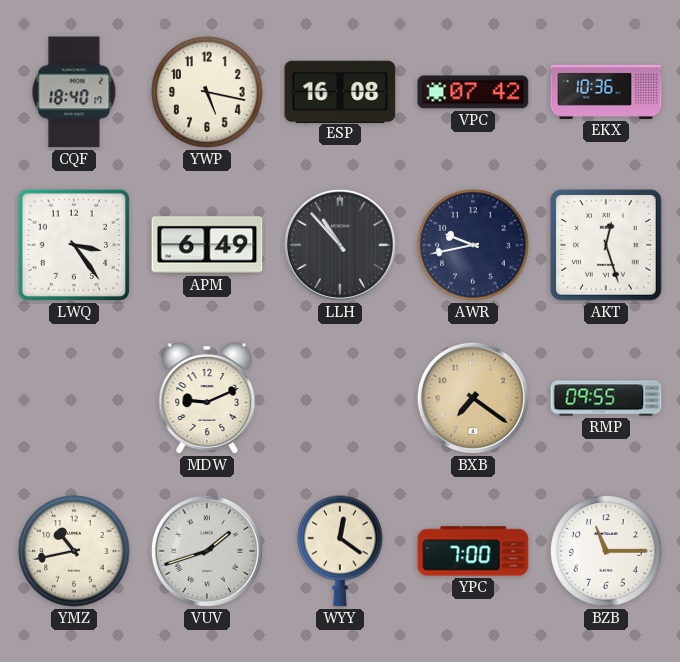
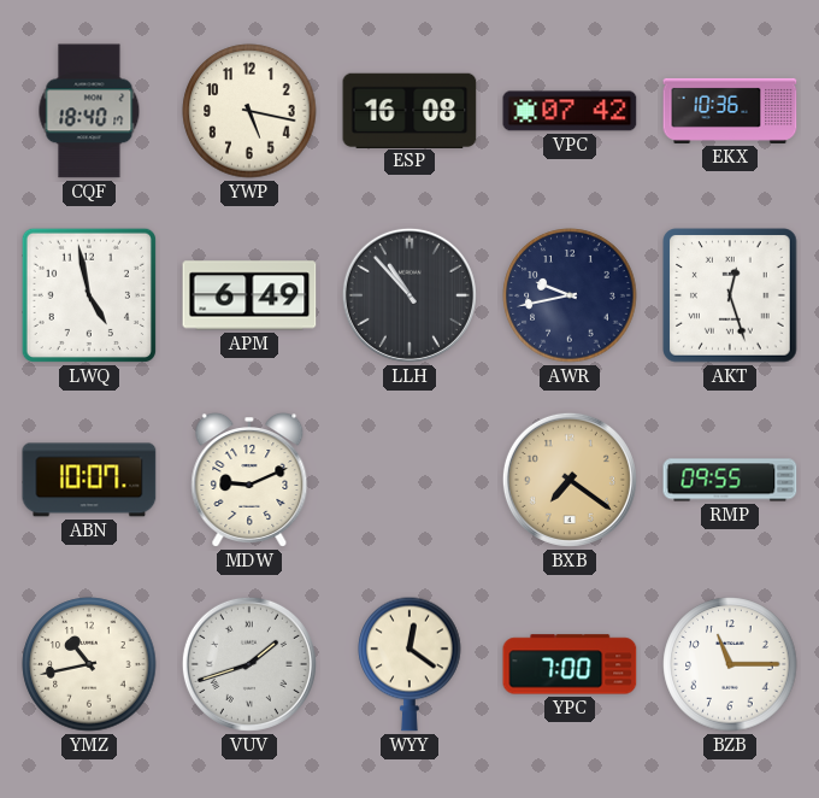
LWQ: 3:24 -> 4:58
ABN: none -> 10:07
